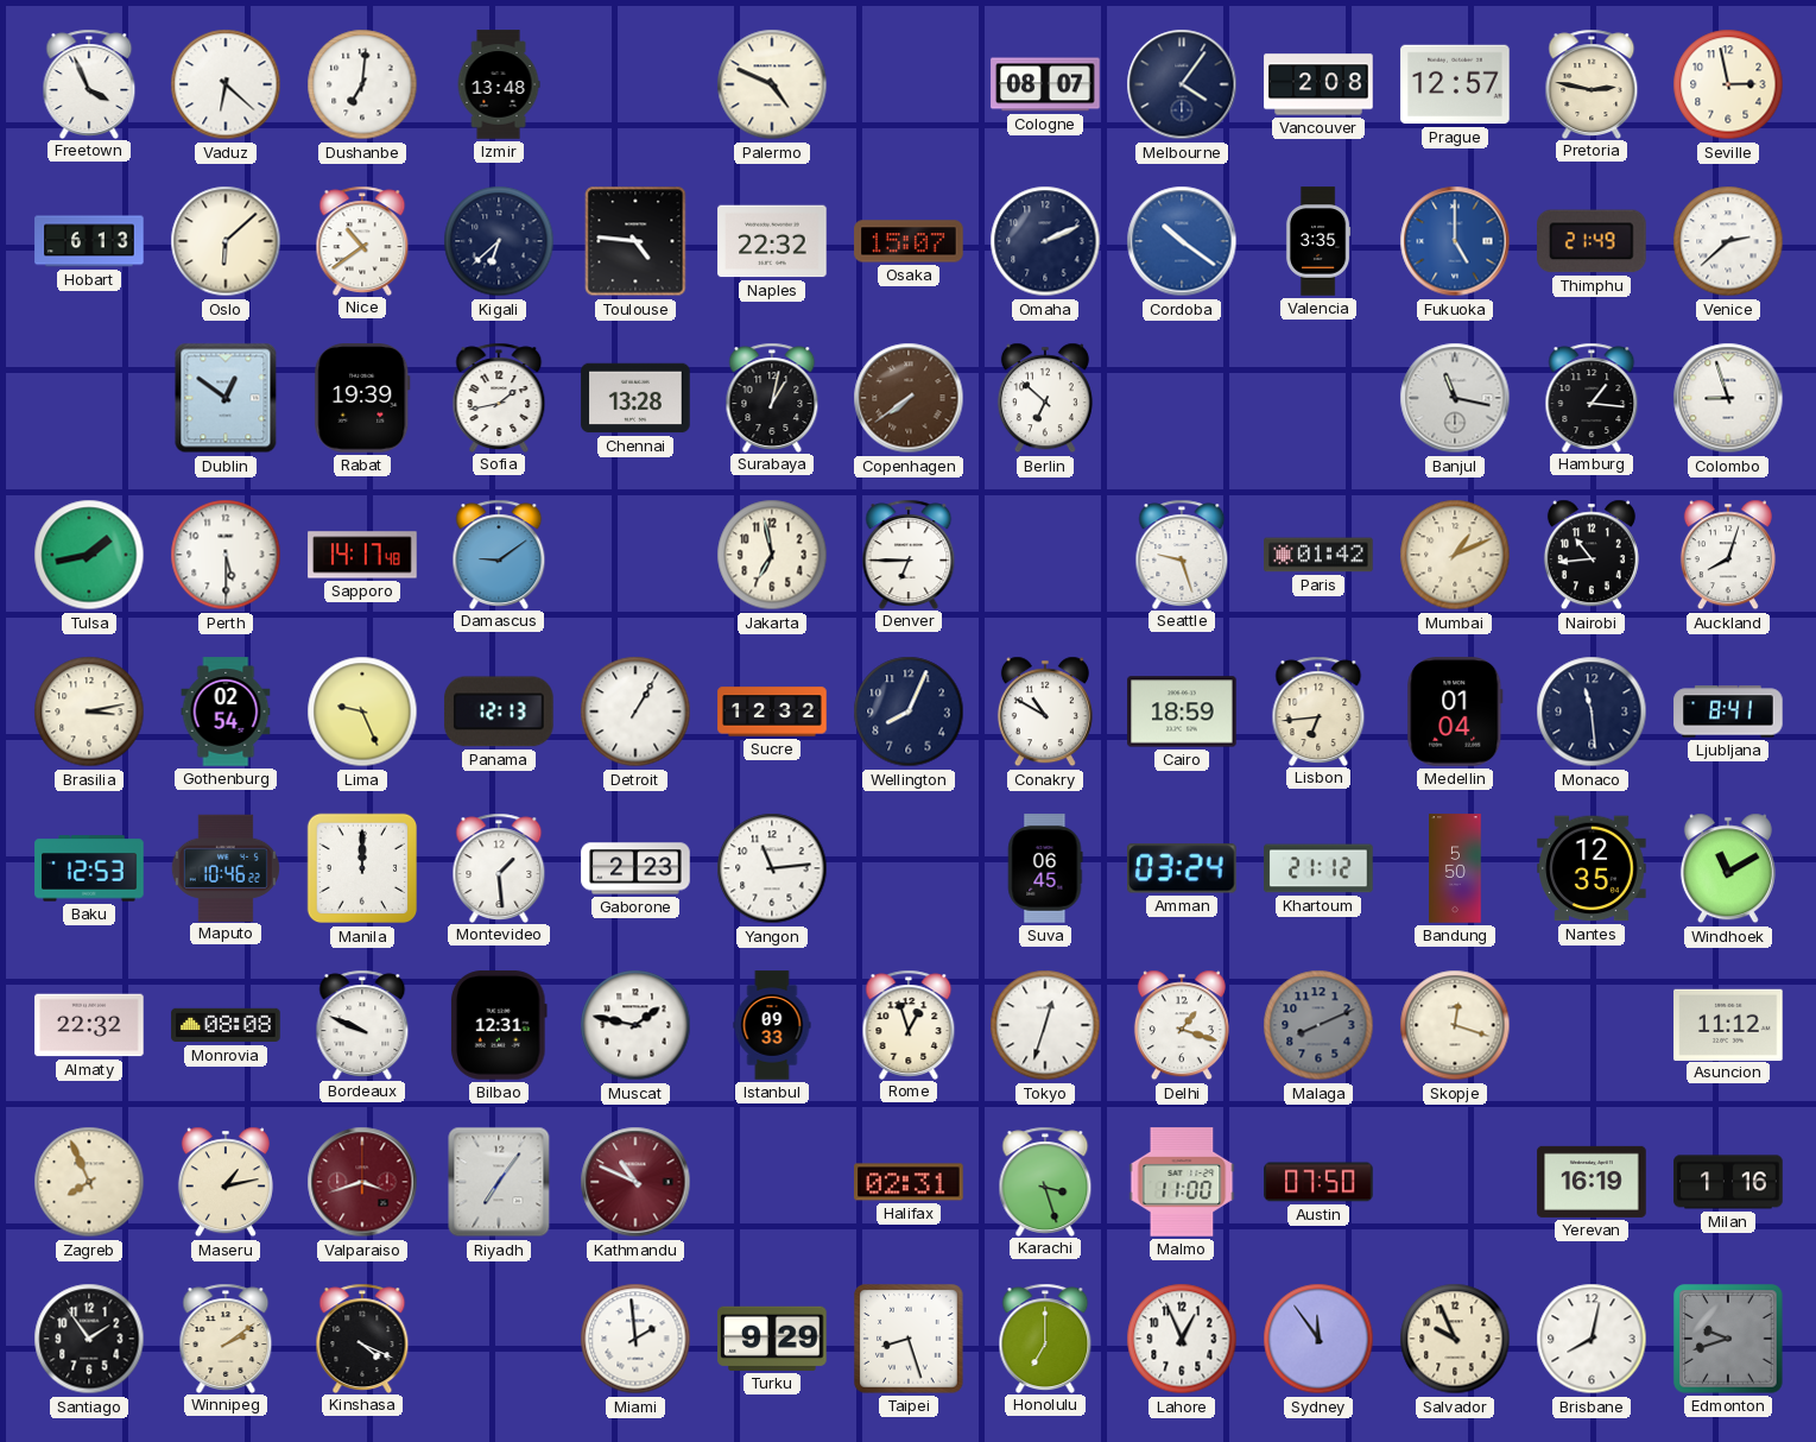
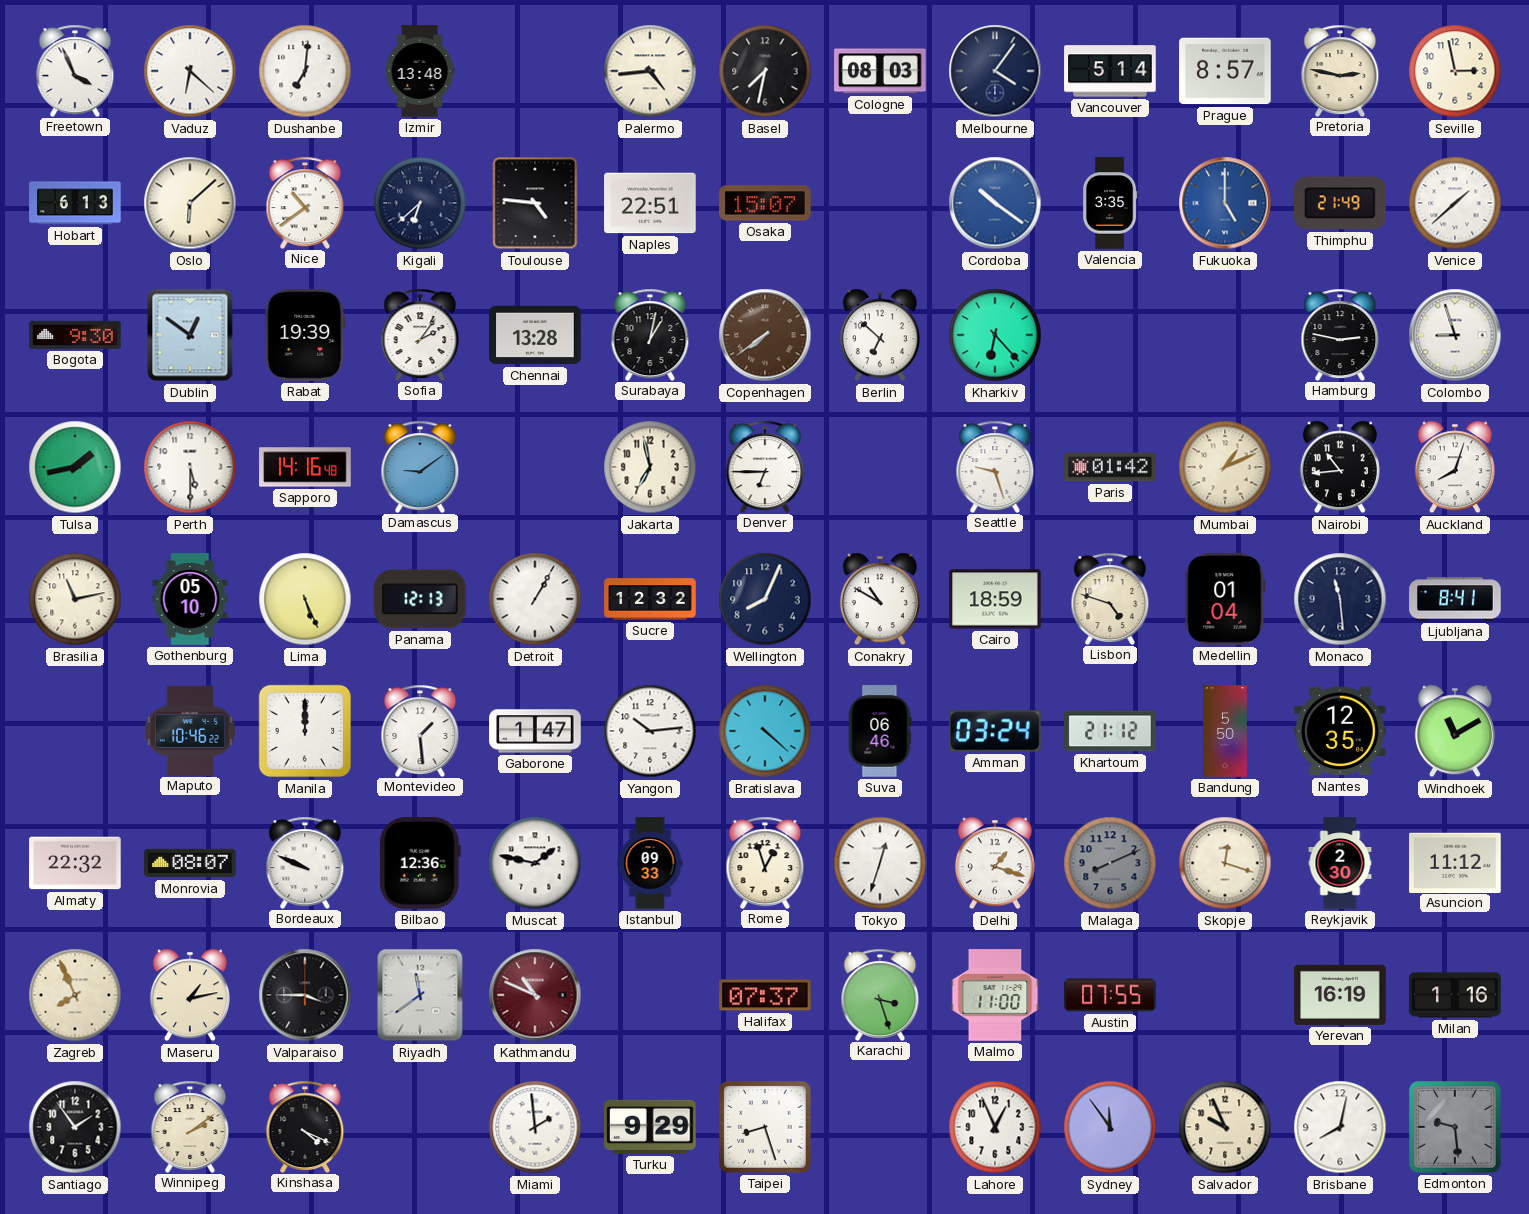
Palermo: 4:49 -> 4:44
Basel: none -> 7:32
Cologne: 08:07 -> 08:03
Vancouver: 2:08 -> 5:14
Prague: 12:57 -> 8:57
Naples: 22:32 -> 22:51
Omaha: 2:11 -> none
Venice: 2:38 -> 1:38
Bogota: none -> 9:30
Sofia: 1:43 -> 2:06
Kharkiv: none -> 6:23
Banjul: 11:17 -> none
Hamburg: 1:16 -> 2:47
Sapporo: 14:17 -> 14:16
Brasilia: 3:13 -> 11:13
Gothenburg: 02:54 -> 05:10
Lima: 9:26 -> 5:26
Lisbon: 6:44 -> 4:48
Baku: 12:53 -> none
Gaborone: 2:23 -> 1:47
Yangon: 11:14 -> 10:14
Bratislava: none -> 4:22
Suva: 06:45 -> 06:46
Monrovia: 08:08 -> 08:07
Bilbao: 12:31 -> 12:36
Reykjavik: none -> 2:30
Valparaiso: 3:42 -> 3:45
Valparaiso dial: burgundy -> black
Riyadh: 7:06 -> 11:39
Halifax: 02:31 -> 07:37
Austin: 07:50 -> 07:55
Honolulu: 7:00 -> none
Edmonton: 9:42 -> 9:29
